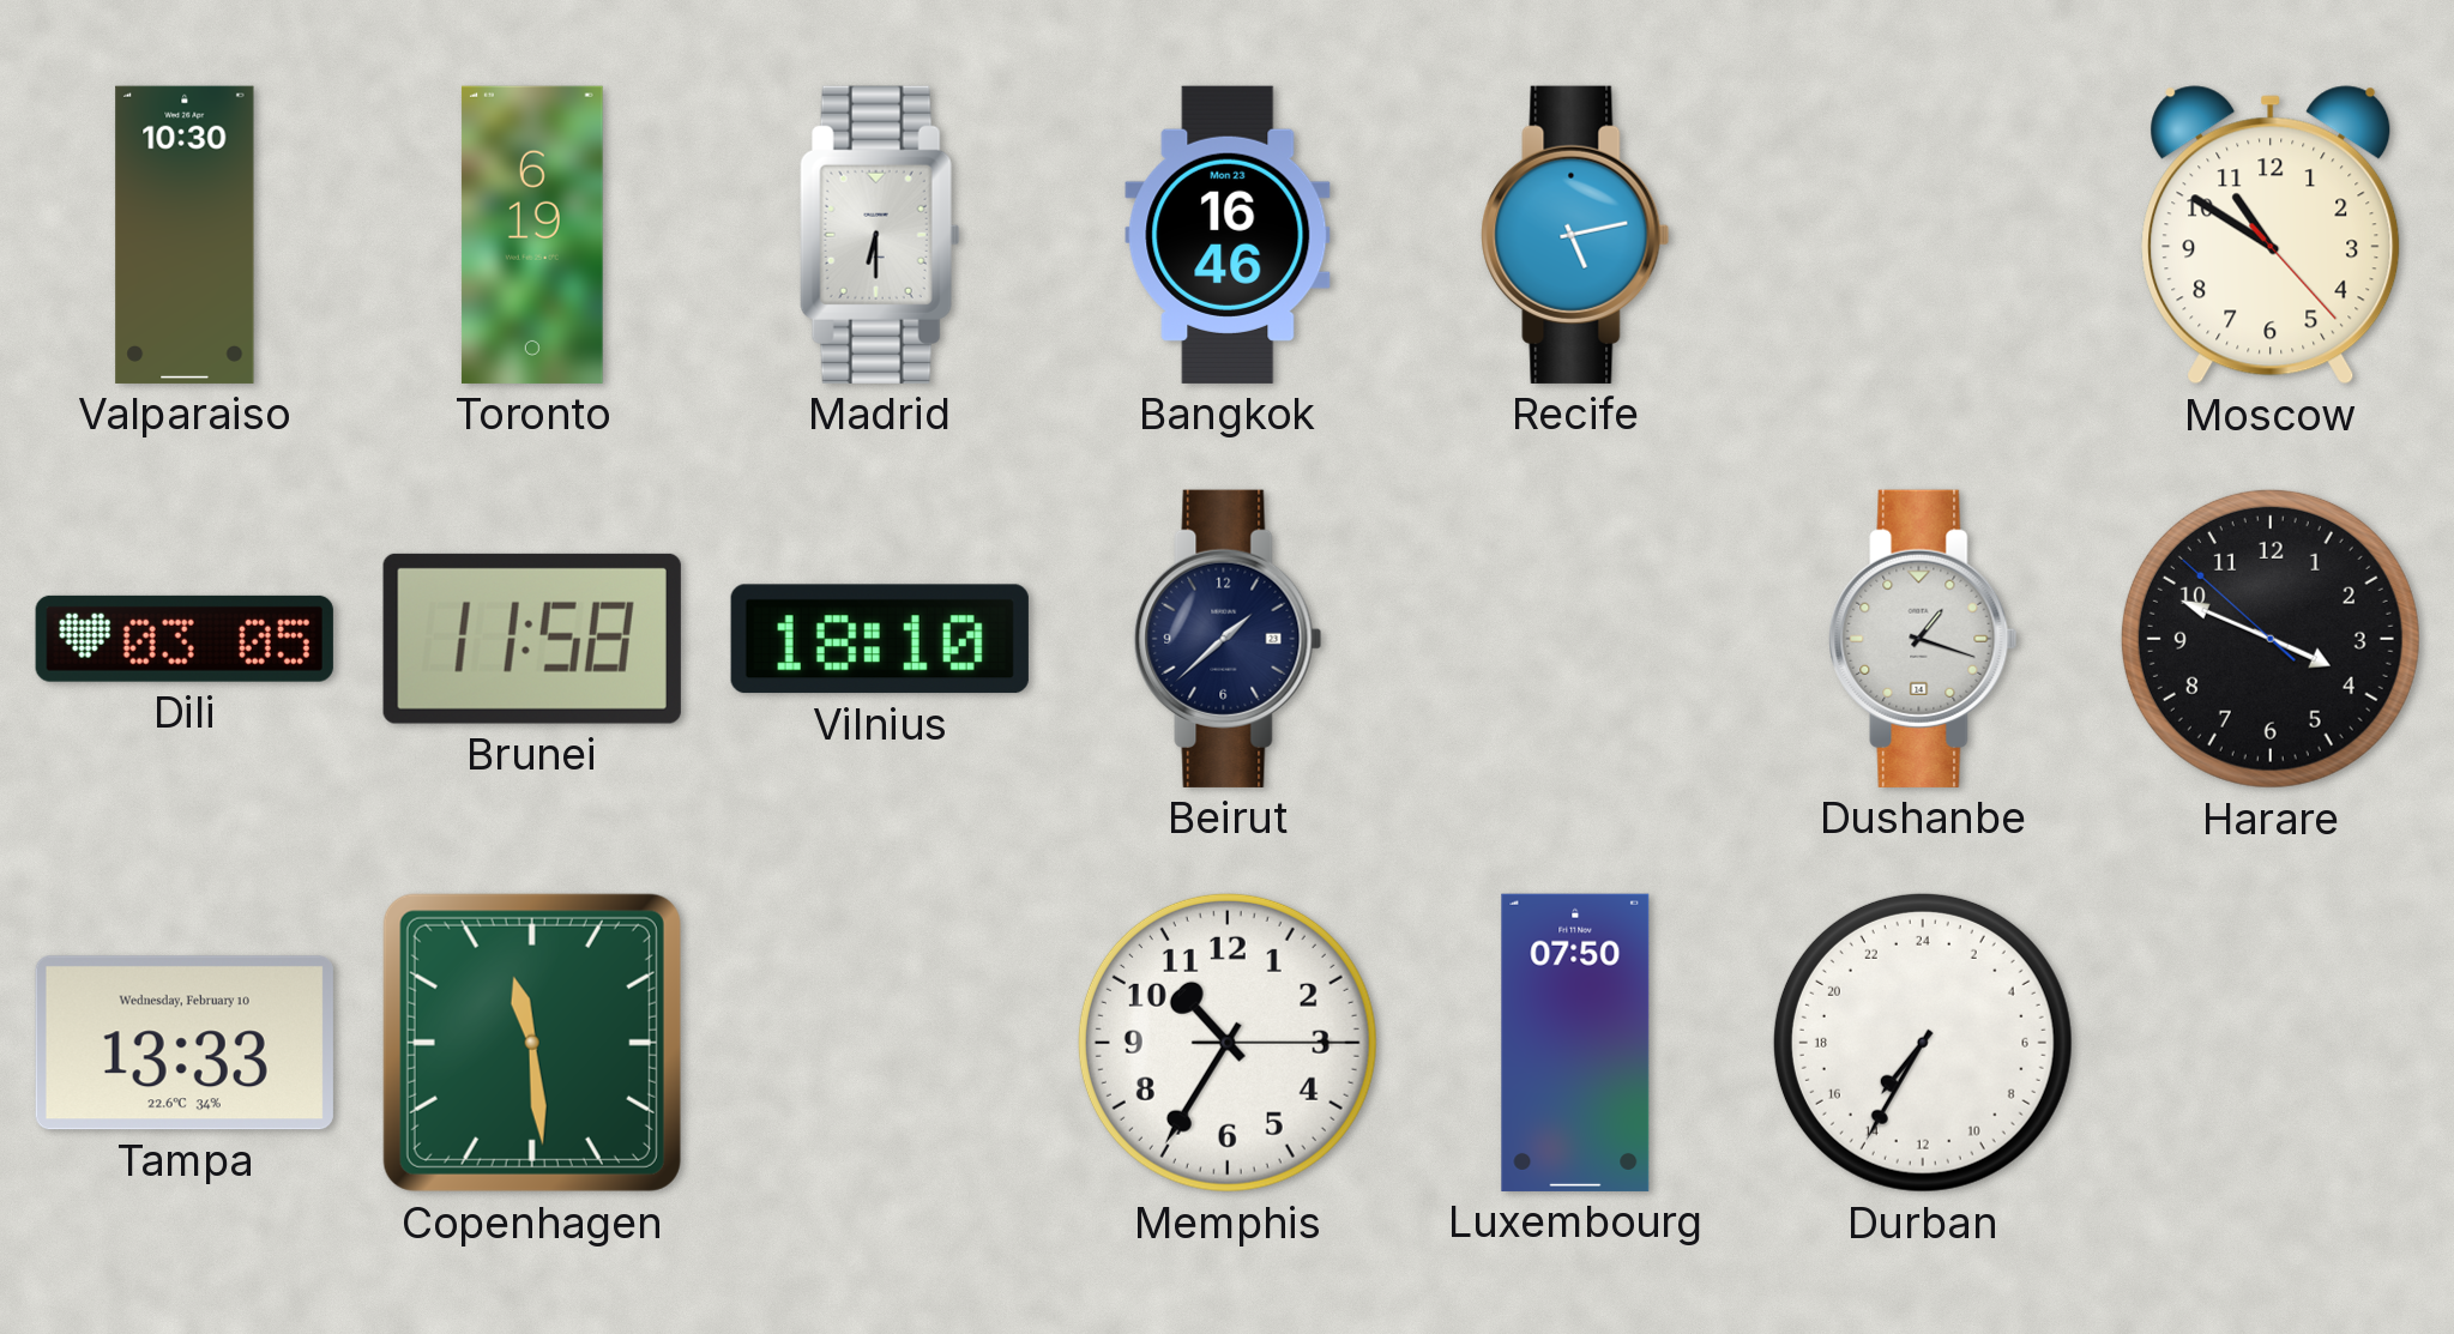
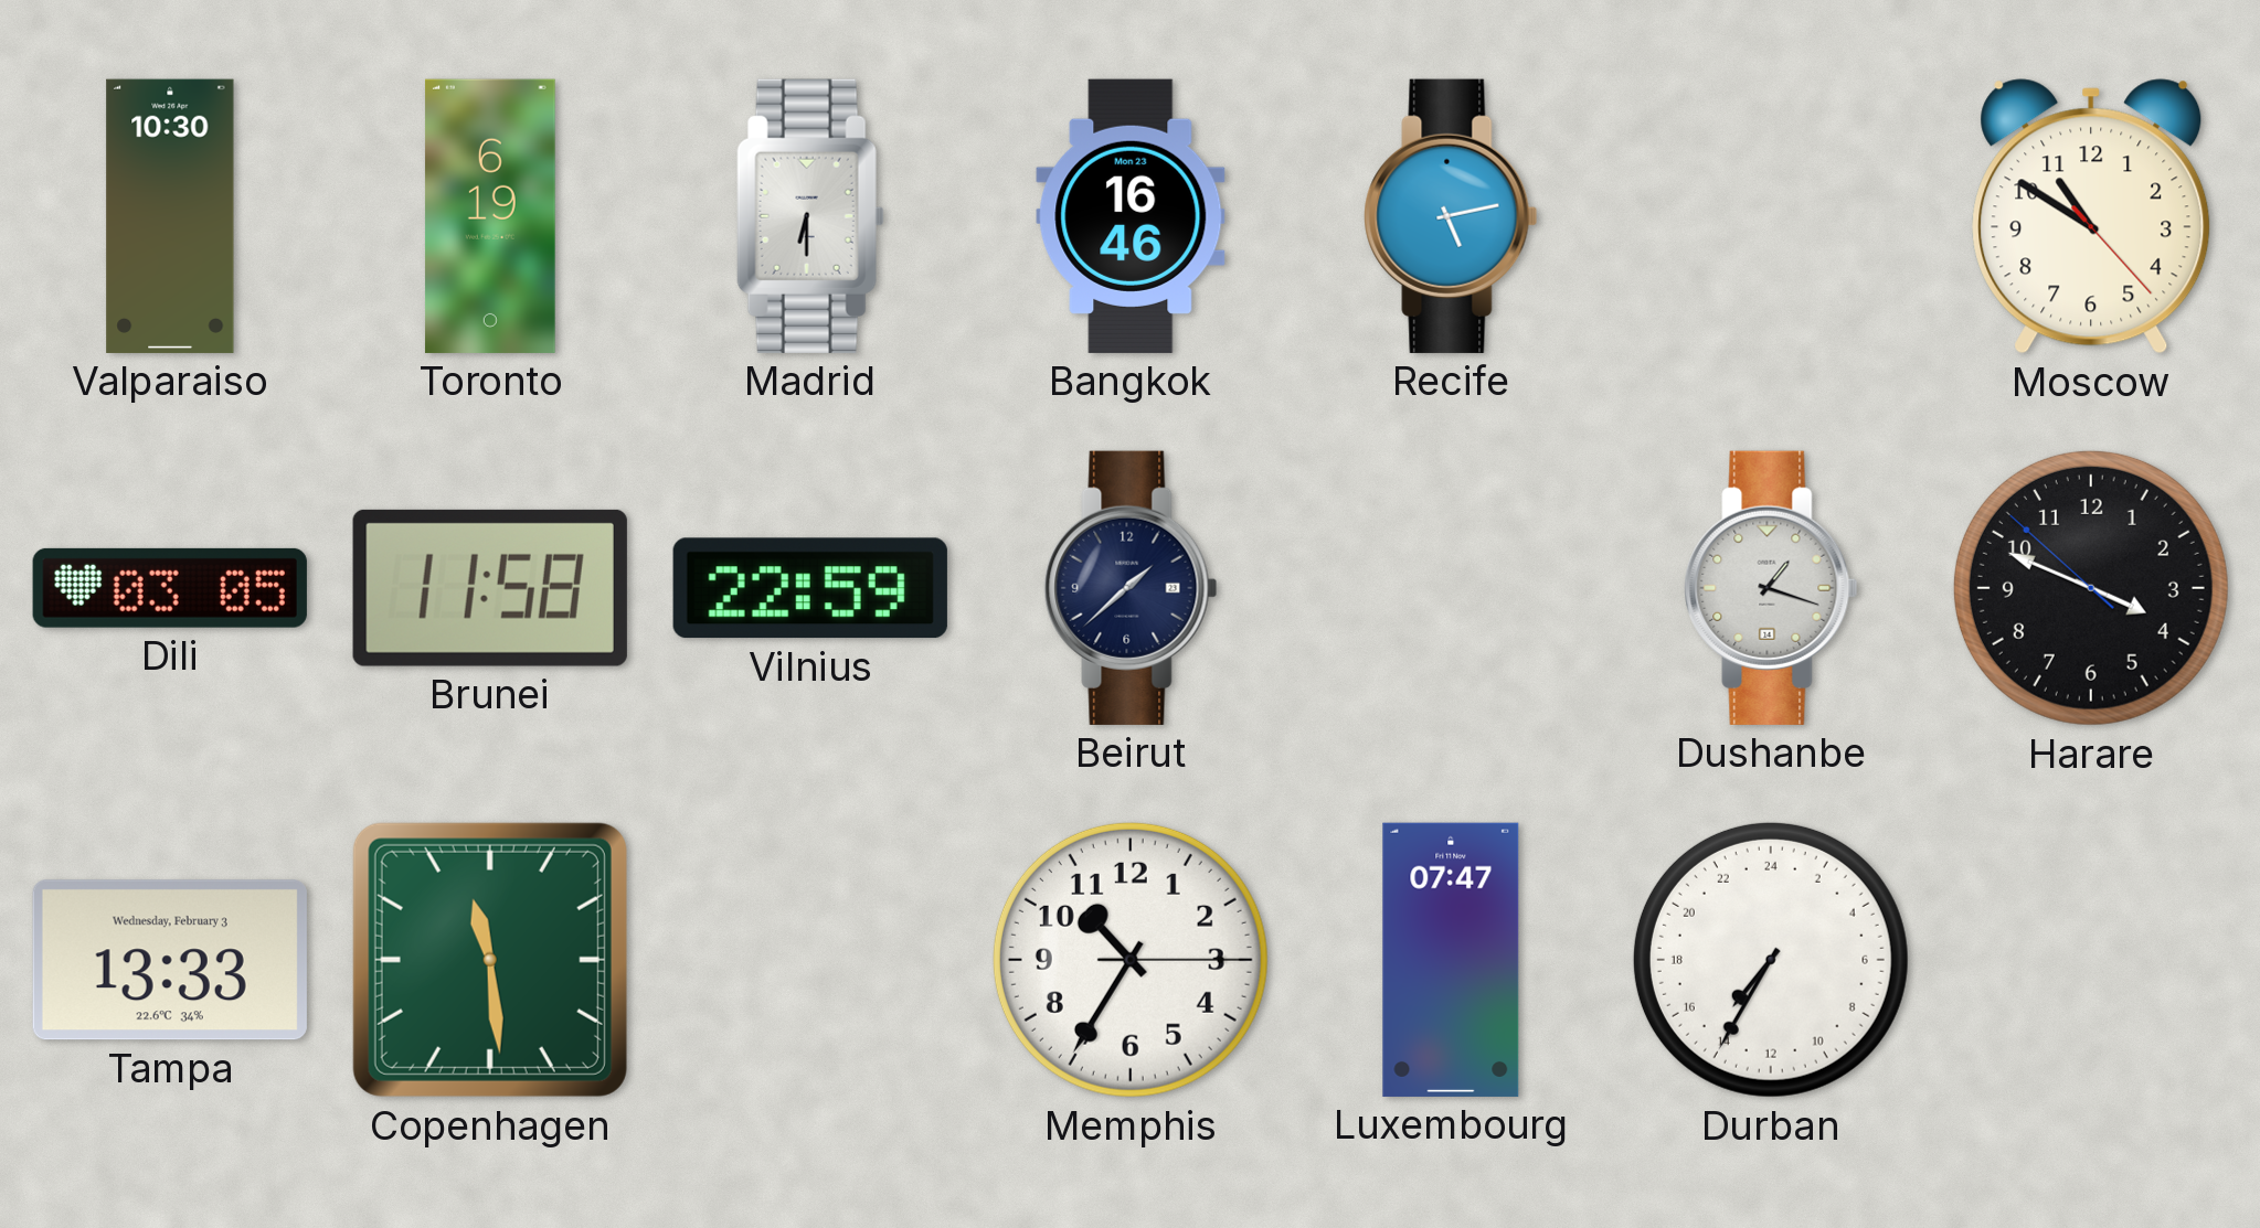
Vilnius: 18:10 -> 22:59
Tampa date: Wednesday, February 10 -> Wednesday, February 3
Luxembourg: 07:50 -> 07:47
